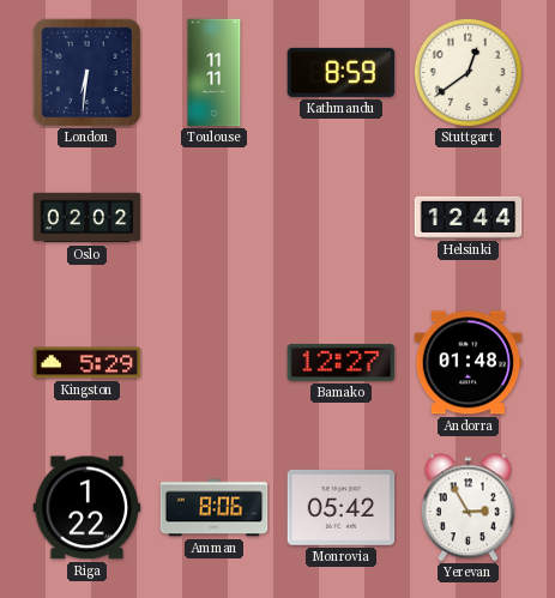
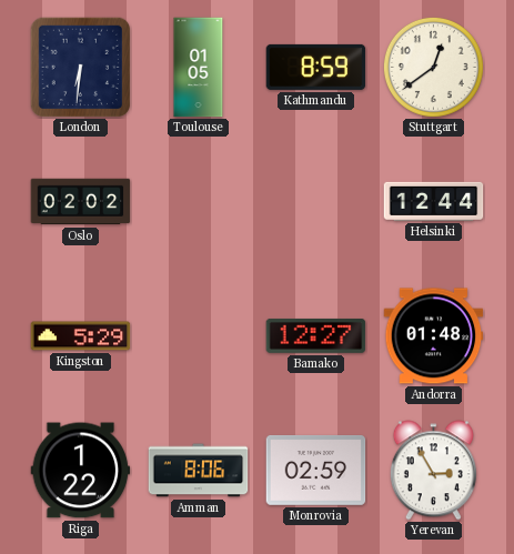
Toulouse: 11:11 -> 01:05
Monrovia: 05:42 -> 02:59
